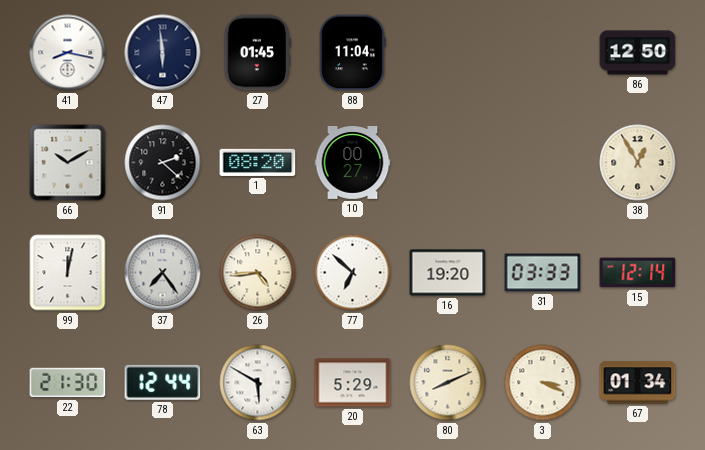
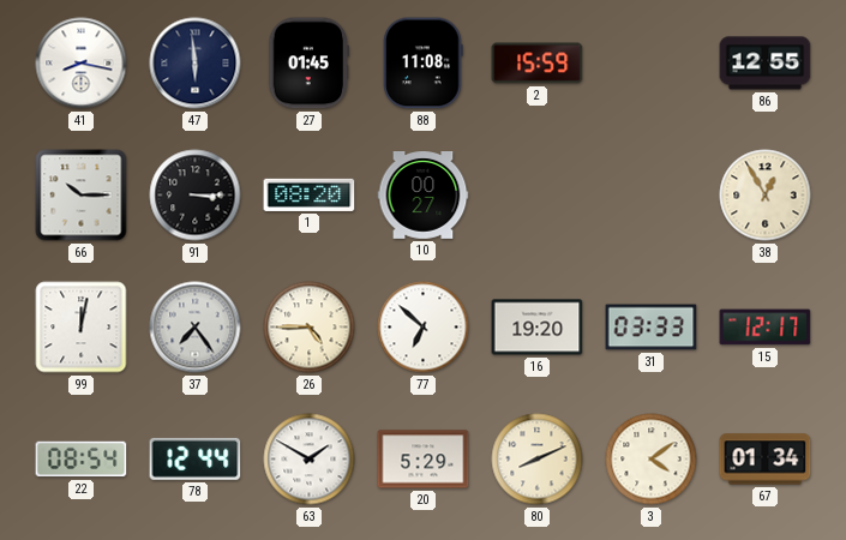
88: 11:04 -> 11:08
2: none -> 15:59
86: 12:50 -> 12:55
66: 10:10 -> 10:15
91: 2:22 -> 3:15
26: 4:44 -> 4:45
15: 12:14 -> 12:17
22: 21:30 -> 08:54
63: 5:50 -> 1:50
3: 3:19 -> 4:09
